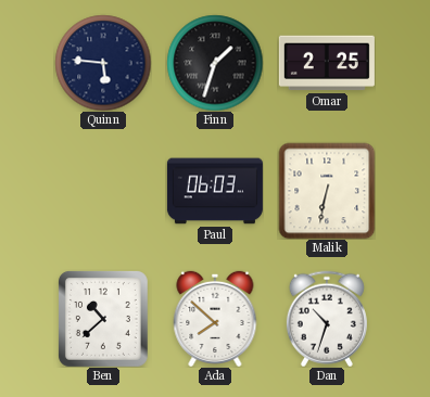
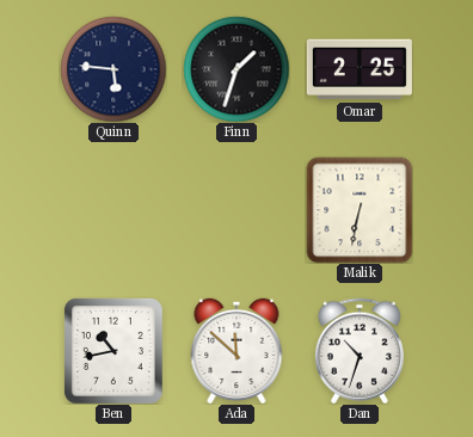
Paul: 06:03 -> none
Ben: 10:38 -> 10:43
Ada: 7:52 -> 11:52
